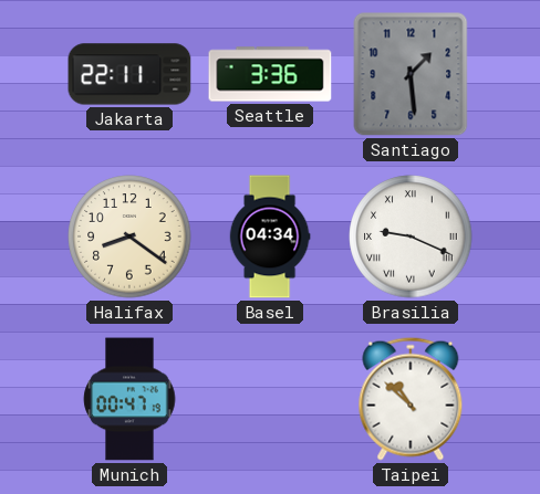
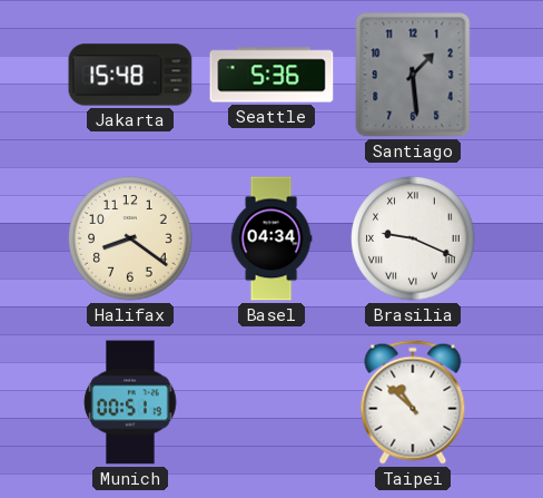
Jakarta: 22:11 -> 15:48
Seattle: 3:36 -> 5:36
Munich: 00:47 -> 00:51
